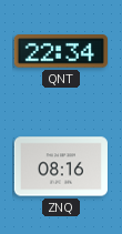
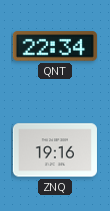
ZNQ: 08:16 -> 19:16
